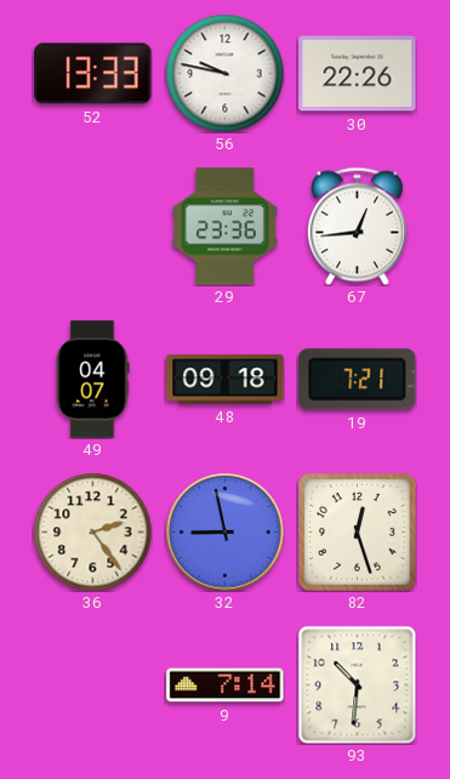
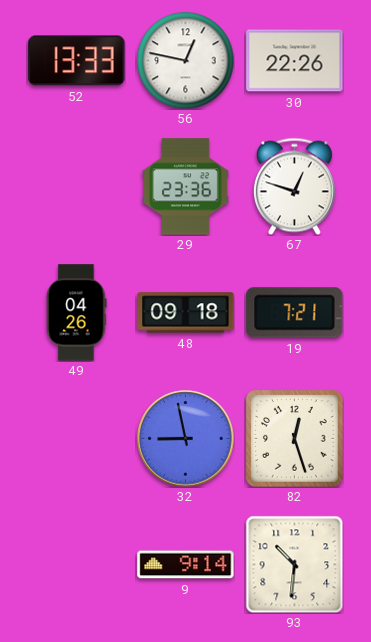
56: 9:47 -> 12:47
67: 12:44 -> 12:48
49: 04:07 -> 04:26
36: 2:24 -> none
9: 7:14 -> 9:14
